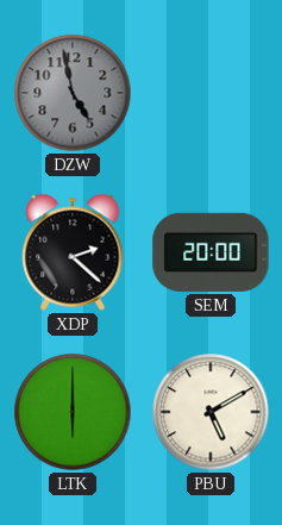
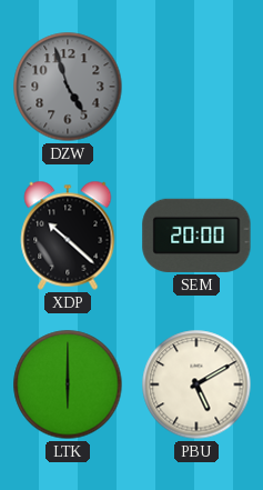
DZW: 4:58 -> 4:57
XDP: 2:22 -> 10:22
